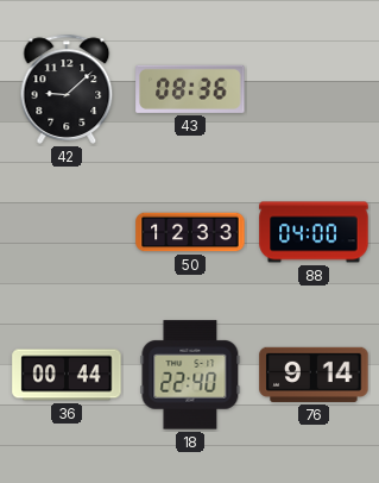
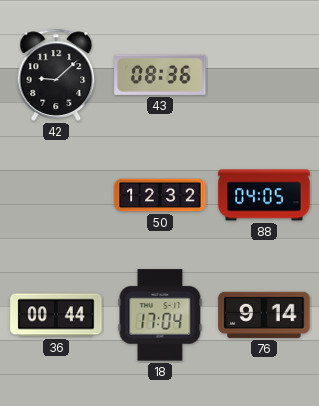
50: 12:33 -> 12:32
88: 04:00 -> 04:05
18: 22:40 -> 17:04
